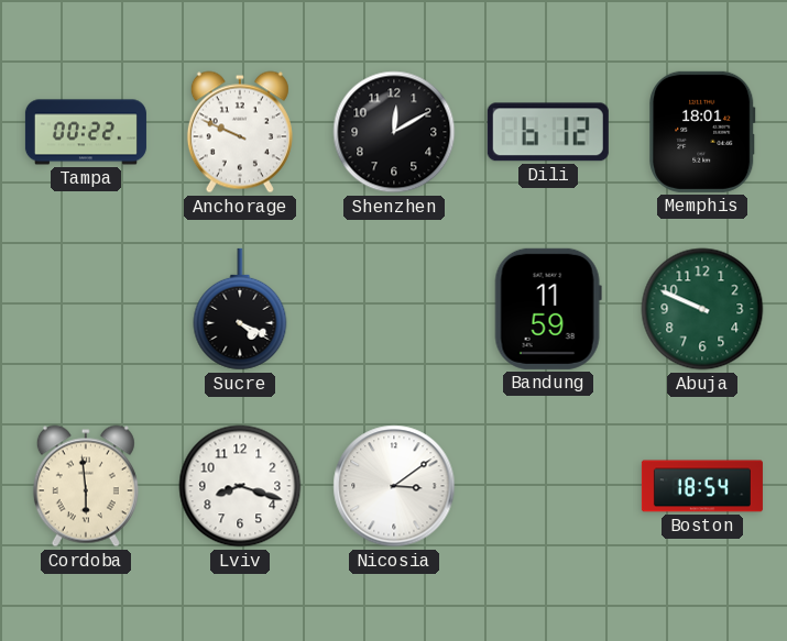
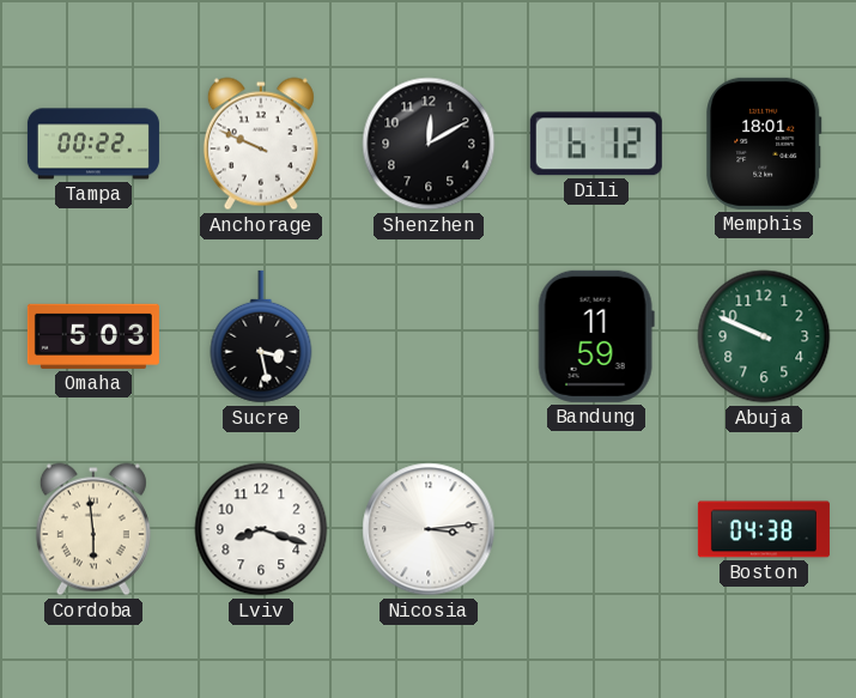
Omaha: none -> 5:03
Sucre: 4:19 -> 3:28
Nicosia: 3:09 -> 3:14
Boston: 18:54 -> 04:38
